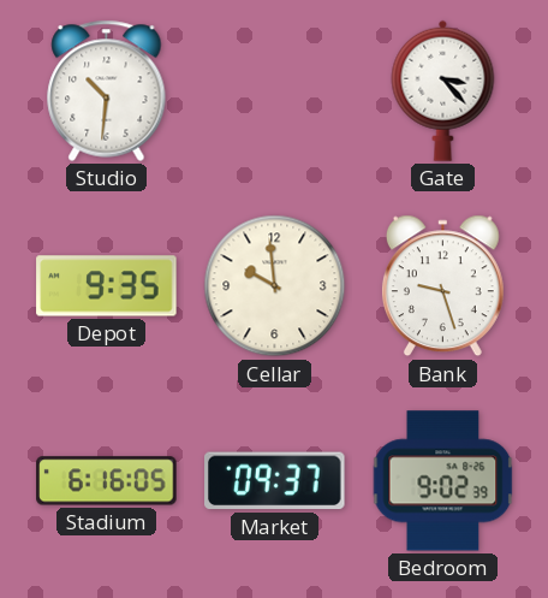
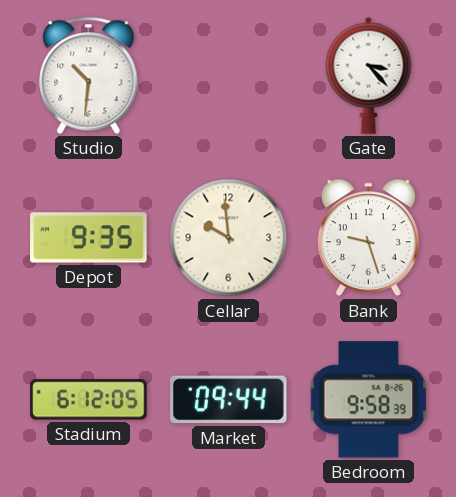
Stadium: 6:16 -> 6:12
Market: 09:37 -> 09:44
Bedroom: 9:02 -> 9:58
